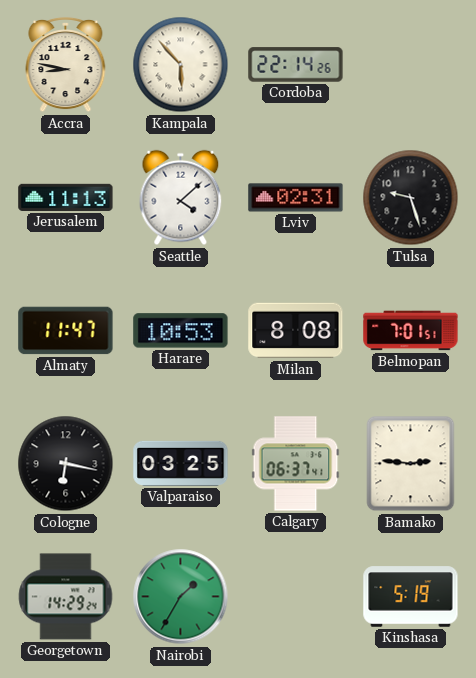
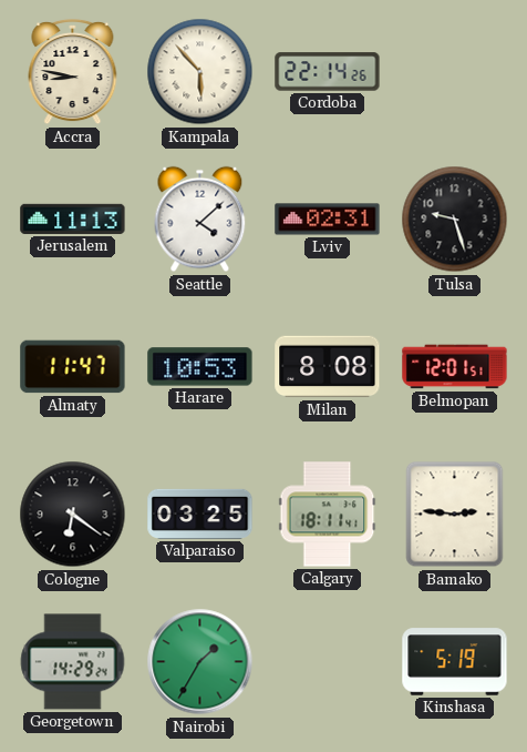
Belmopan: 7:01 -> 12:01
Cologne: 6:17 -> 6:21
Calgary: 06:37 -> 18:11
